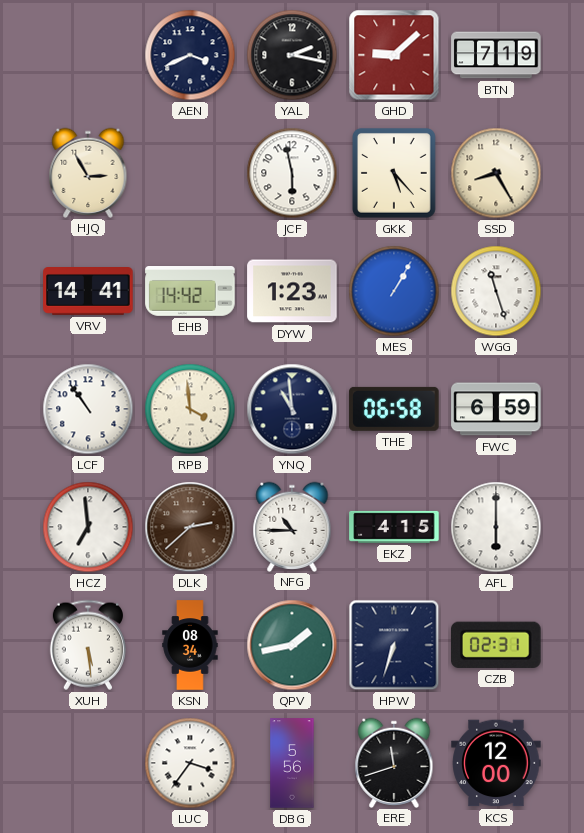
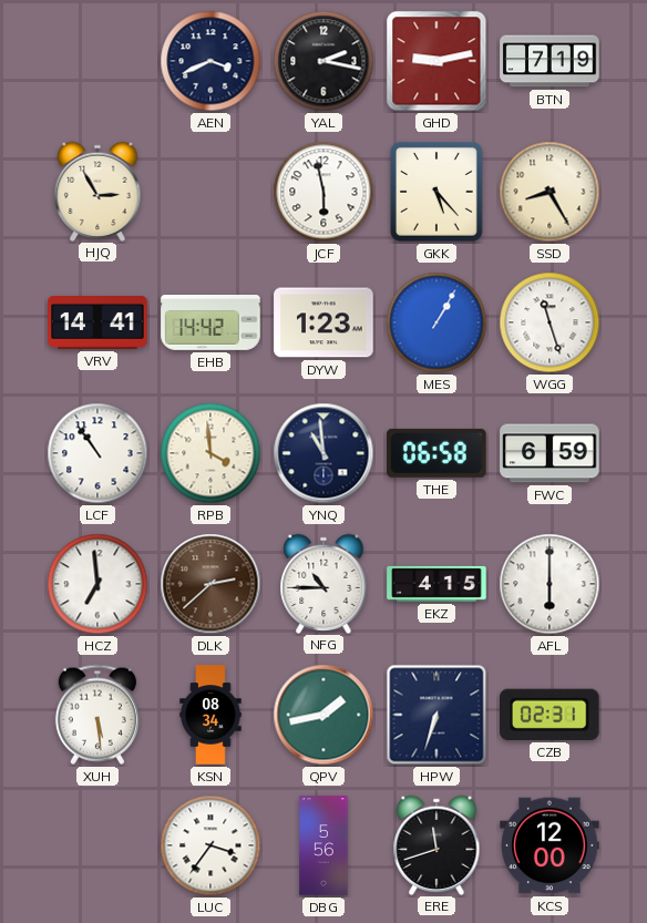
GHD: 9:08 -> 9:13
